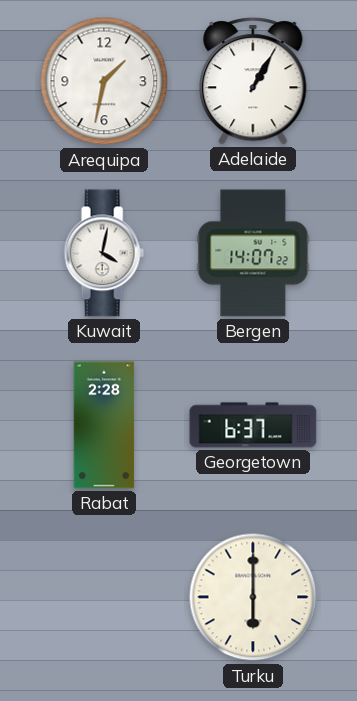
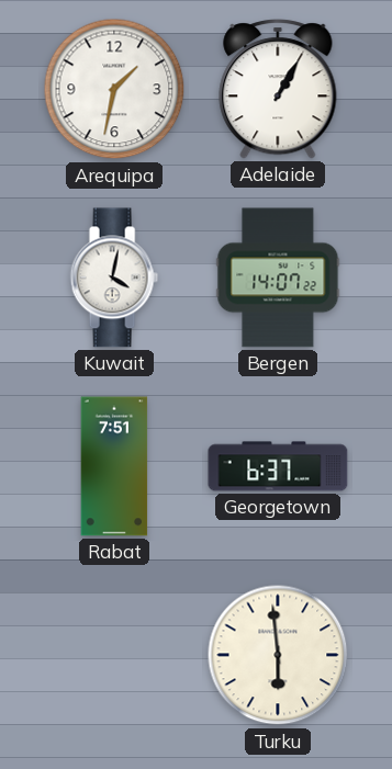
Rabat: 2:28 -> 7:51
Turku: 6:00 -> 5:59
